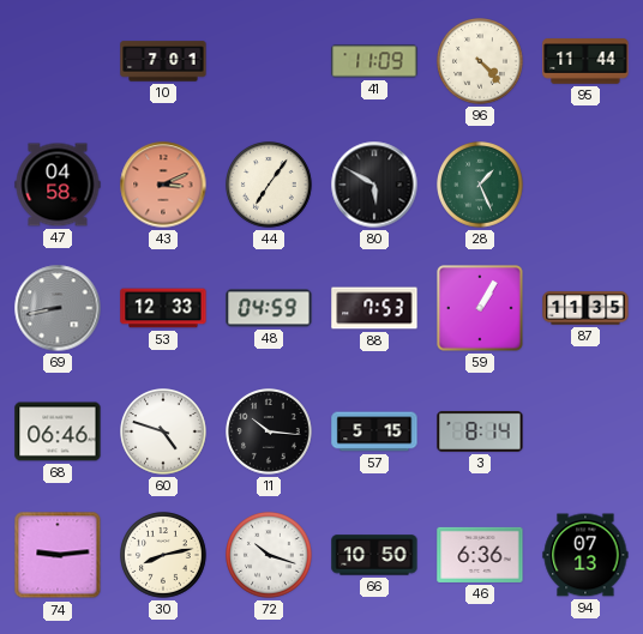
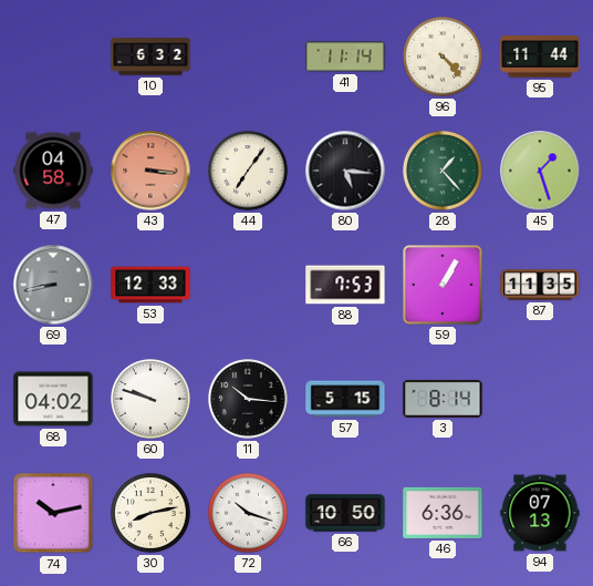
10: 7:01 -> 6:32
41: 11:09 -> 11:14
43: 3:11 -> 3:16
80: 5:50 -> 5:16
28: 1:26 -> 1:23
45: none -> 1:27
48: 04:59 -> none
68: 06:46 -> 04:02
60: 4:48 -> 9:48
74: 9:14 -> 10:13
